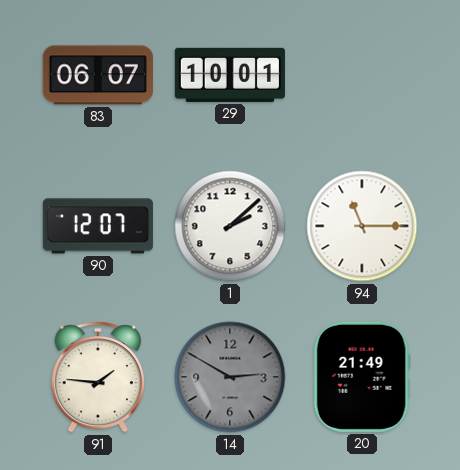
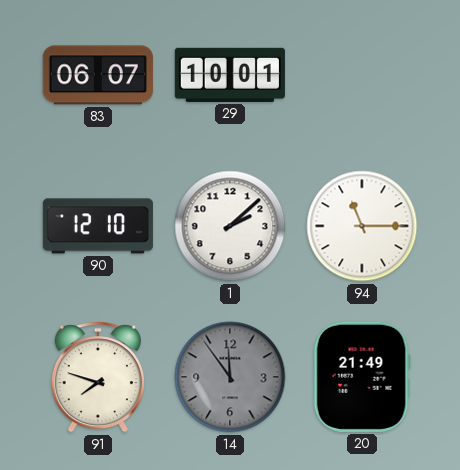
90: 12:07 -> 12:10
91: 1:46 -> 7:48
14: 2:50 -> 11:54
